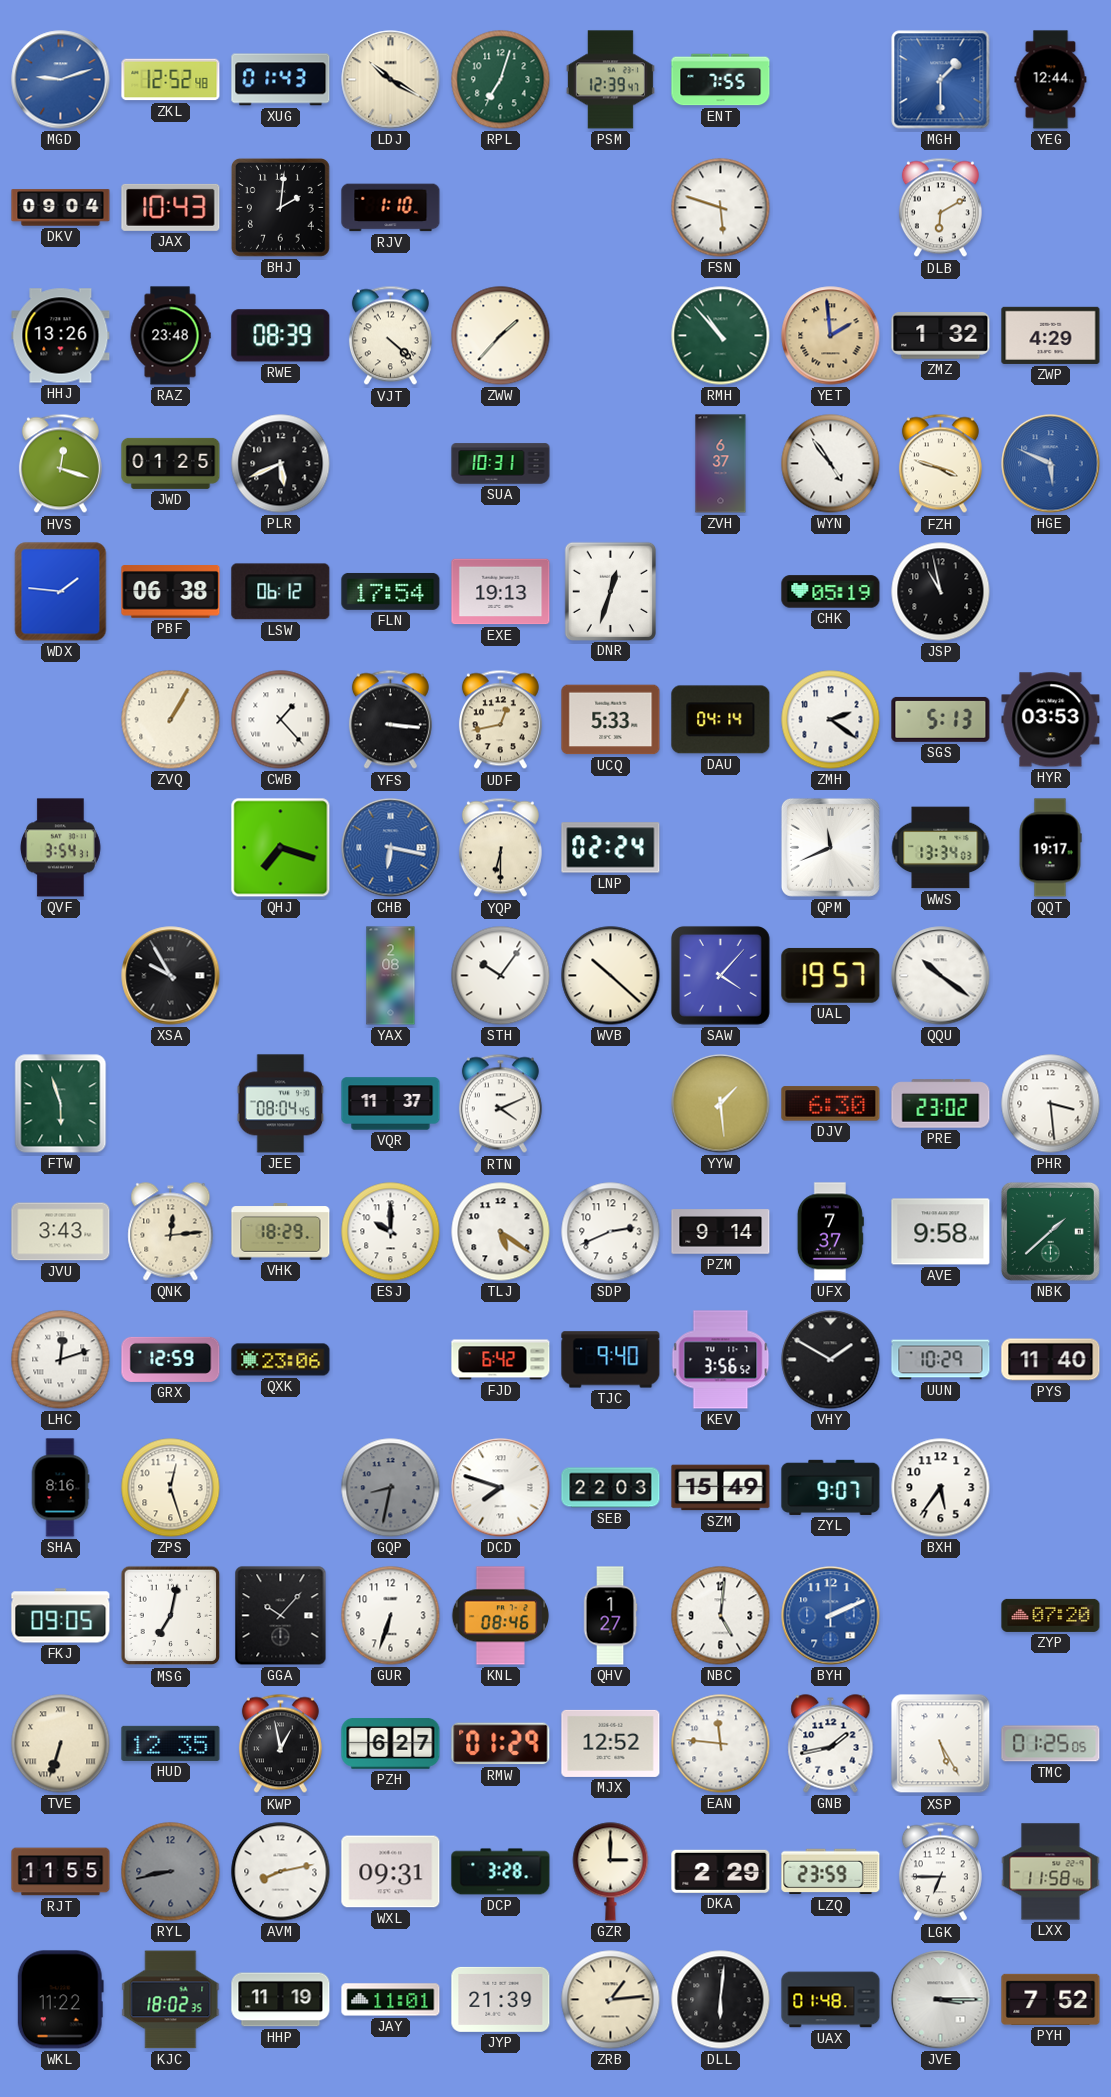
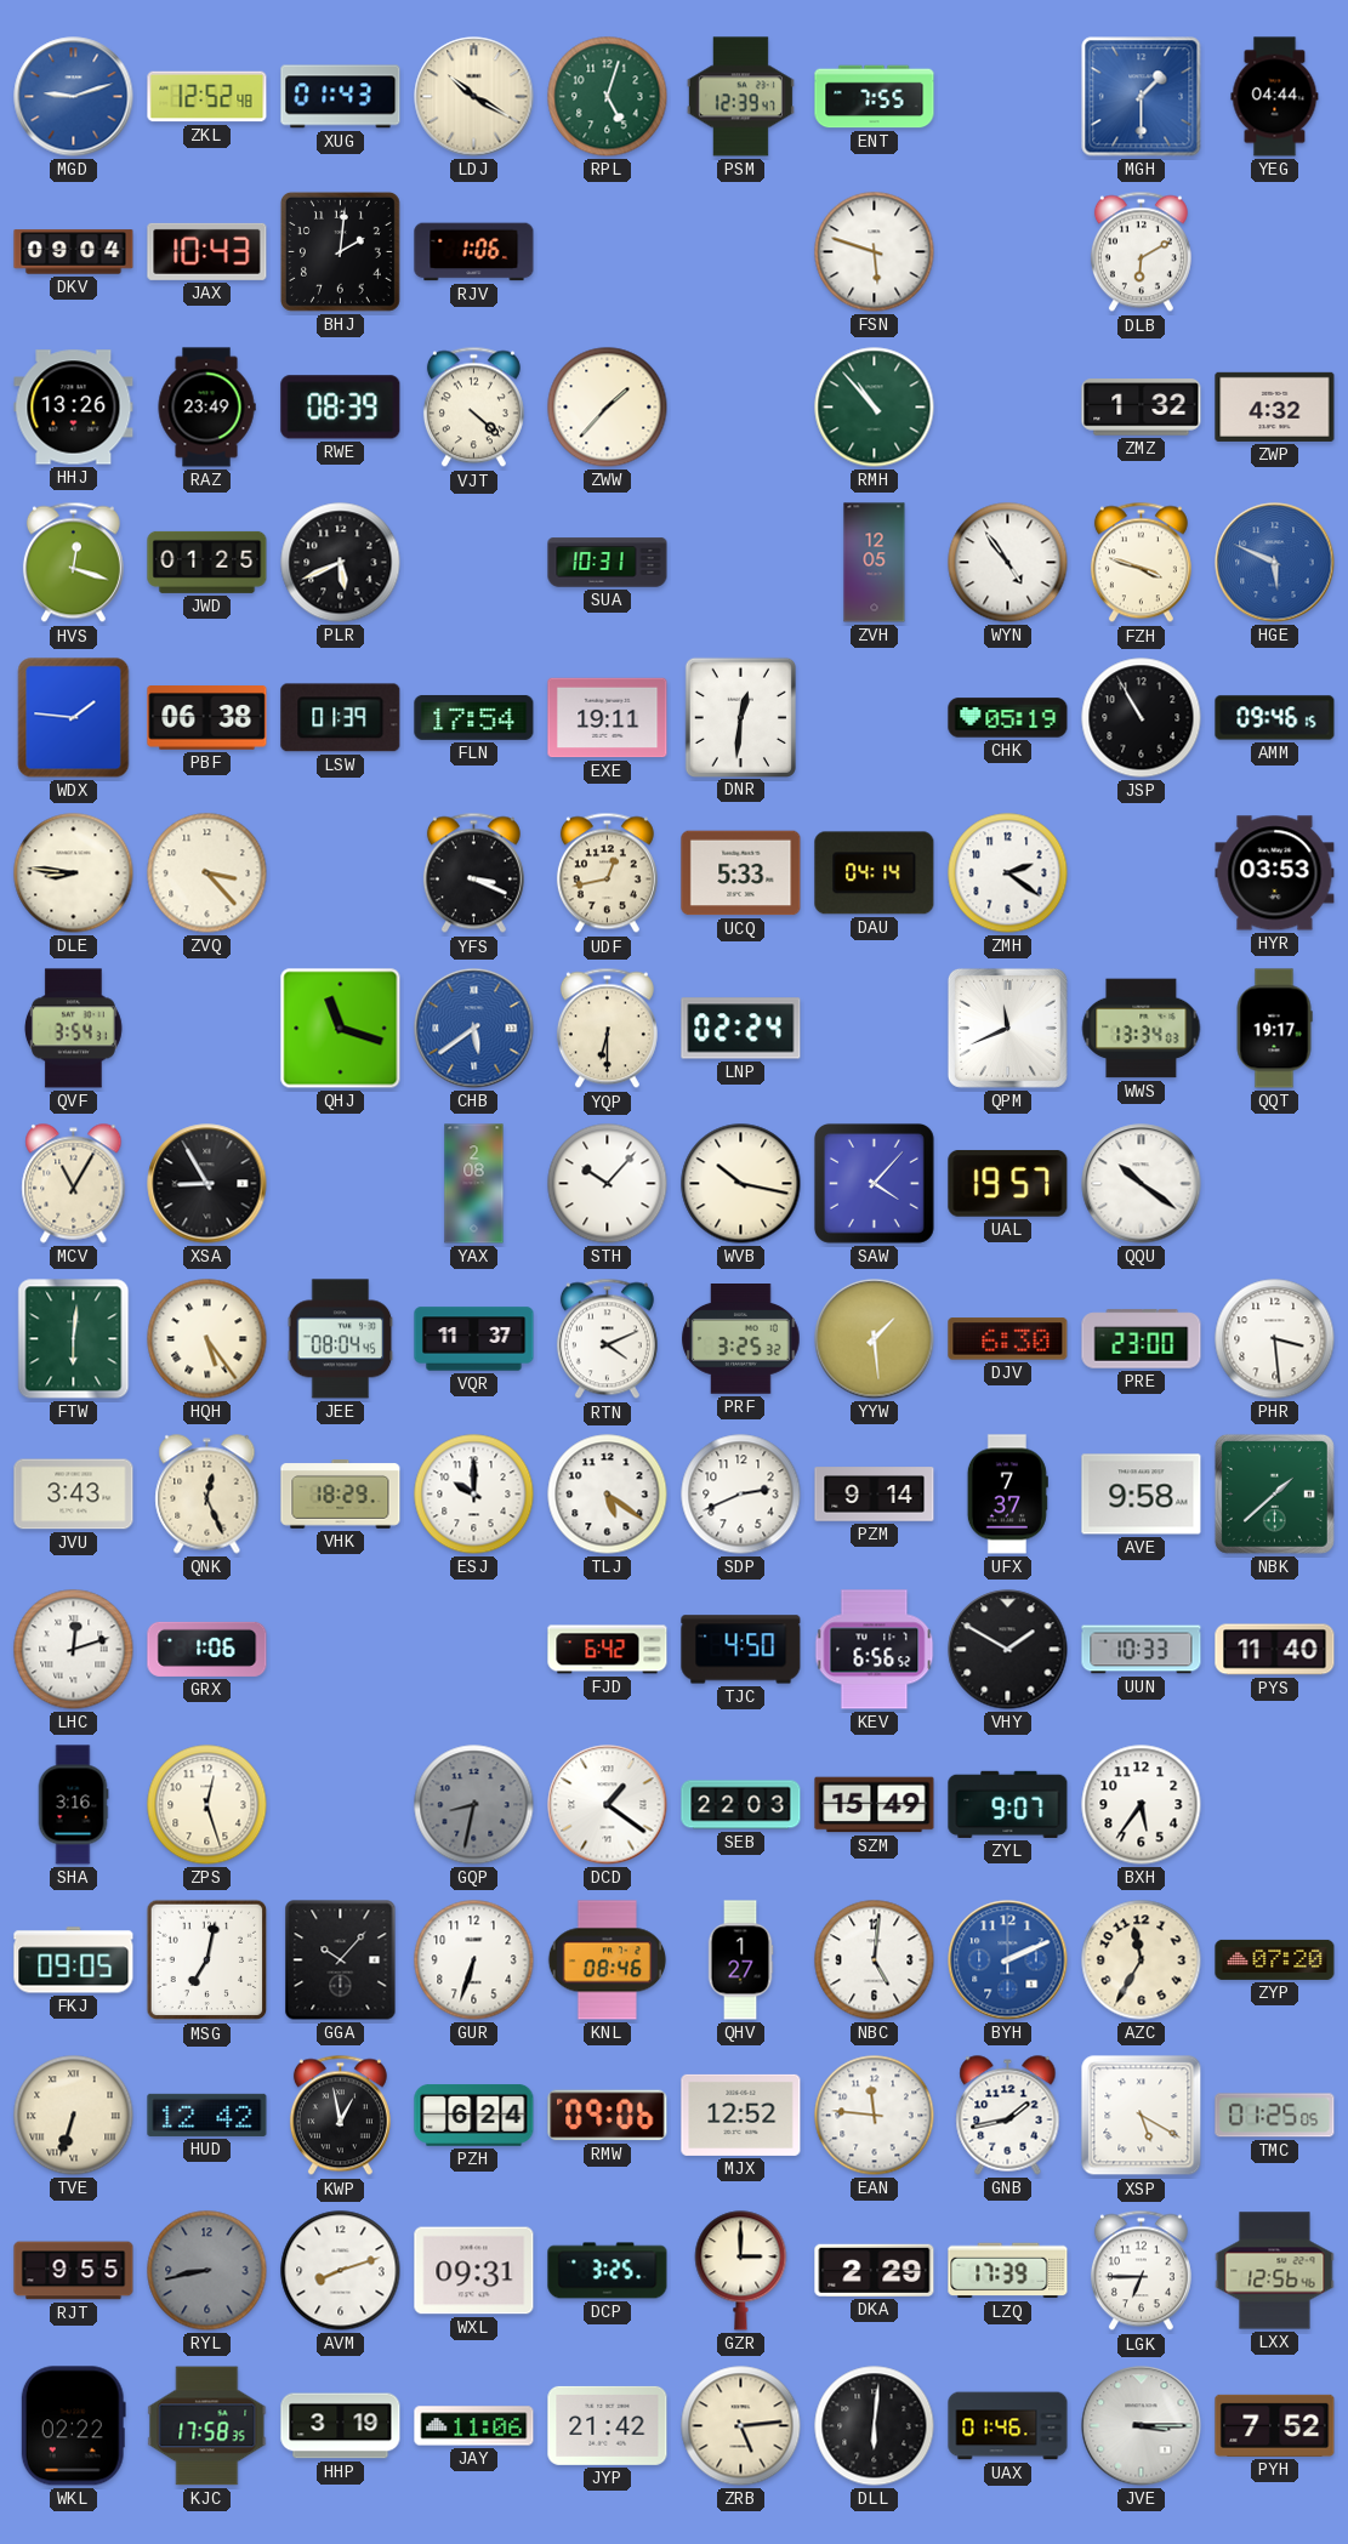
RPL: 7:03 -> 5:03
YEG: 12:44 -> 04:44
RJV: 1:10 -> 1:06
RAZ: 23:48 -> 23:49
YET: 1:59 -> none
ZWP: 4:29 -> 4:32
ZVH: 6:37 -> 12:05
LSW: 06:12 -> 01:39
EXE: 19:13 -> 19:11
DNR: 12:33 -> 12:31
JSP: 10:58 -> 10:55
AMM: none -> 09:46
DLE: none -> 8:46
ZVQ: 1:05 -> 3:23
CWB: 1:23 -> none
YFS: 3:16 -> 3:19
SGS: 5:13 -> none
QHJ: 7:18 -> 11:18
CHB: 6:17 -> 5:39
MCV: none -> 11:05
XSA: 9:55 -> 8:55
STH: 10:06 -> 10:07
WVB: 10:22 -> 10:17
FTW: 5:57 -> 6:01
HQH: none -> 5:24
PRF: none -> 3:25
PRE: 23:02 -> 23:00
QNK: 12:14 -> 12:26
GRX: 12:59 -> 1:06
QXK: 23:06 -> none
TJC: 9:40 -> 4:50
KEV: 3:56 -> 6:56
UUN: 10:29 -> 10:33
SHA: 8:16 -> 3:16
DCD: 7:48 -> 1:21
AZC: none -> 11:35
HUD: 12:35 -> 12:42
PZH: 6:27 -> 6:24
RMW: 01:29 -> 09:06
XSP: 5:25 -> 5:20
RJT: 11:55 -> 9:55
AVM: 8:13 -> 8:12
DCP: 3:28 -> 3:25
LZQ: 23:59 -> 17:39
LXX: 11:58 -> 12:56
WKL: 11:22 -> 02:22
KJC: 18:02 -> 17:58
HHP: 11:19 -> 3:19
JAY: 11:01 -> 11:06
JYP: 21:39 -> 21:42
ZRB: 1:14 -> 5:14
UAX: 01:48 -> 01:46
